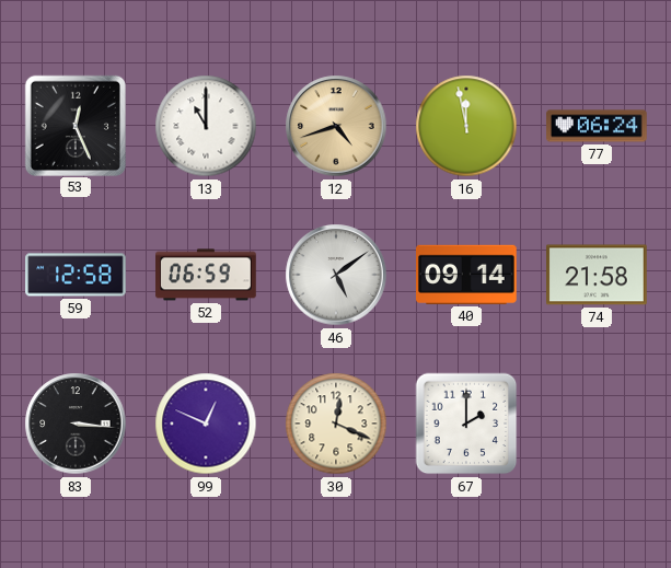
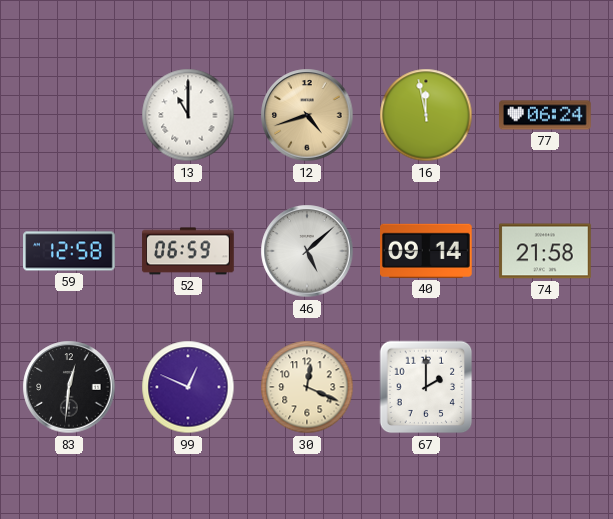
53: 12:26 -> none
46: 5:09 -> 5:08
83: 3:16 -> 12:31
